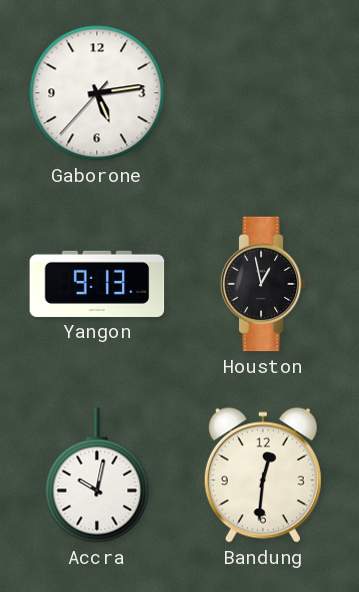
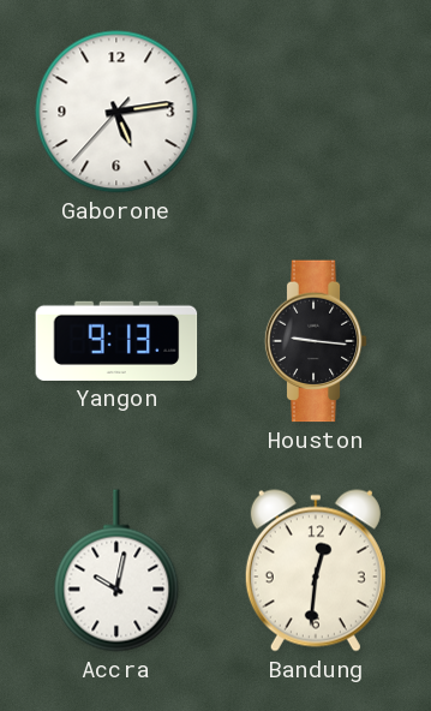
Houston: 12:58 -> 9:16
